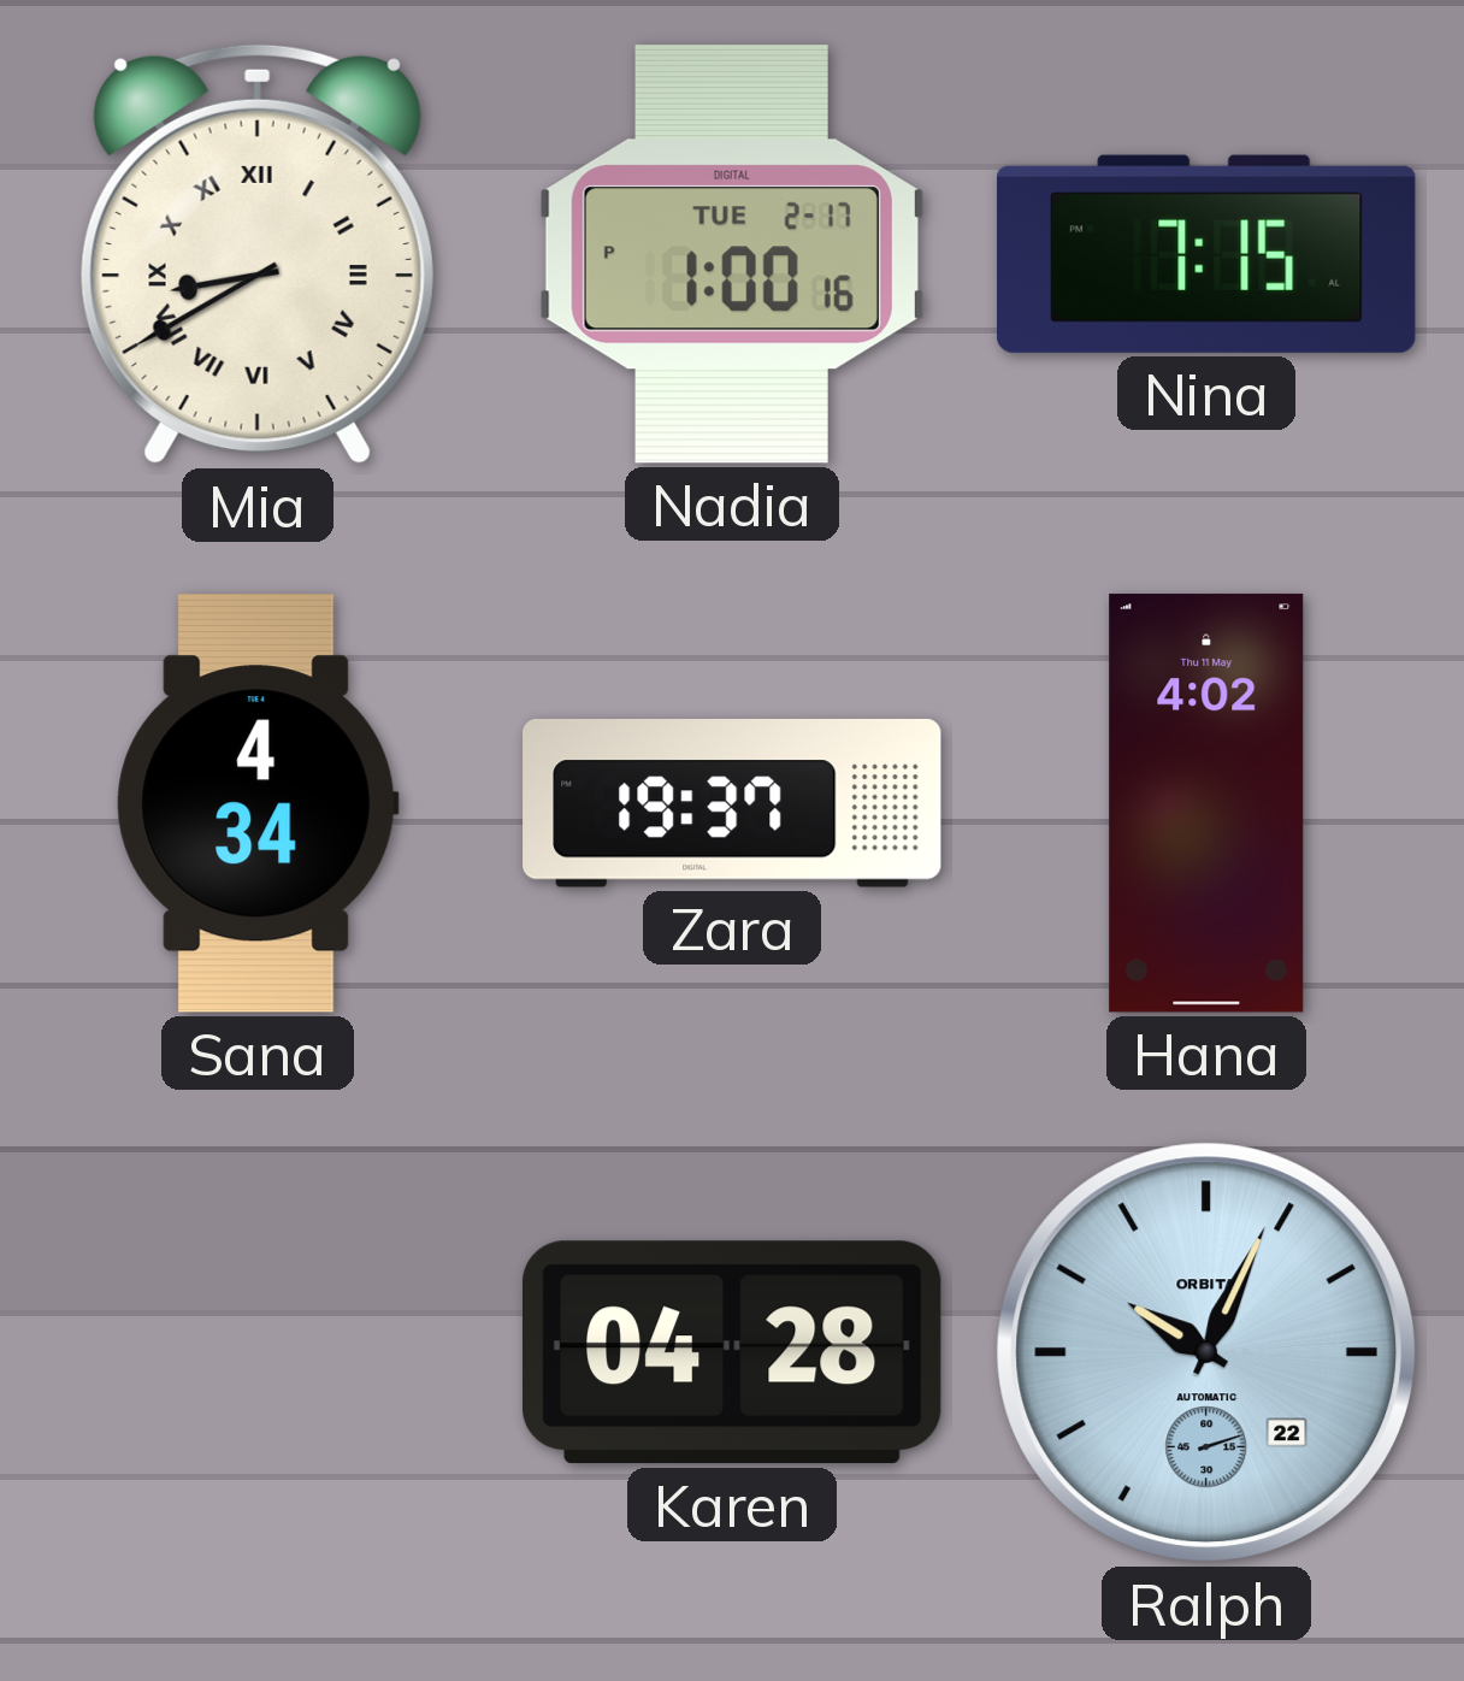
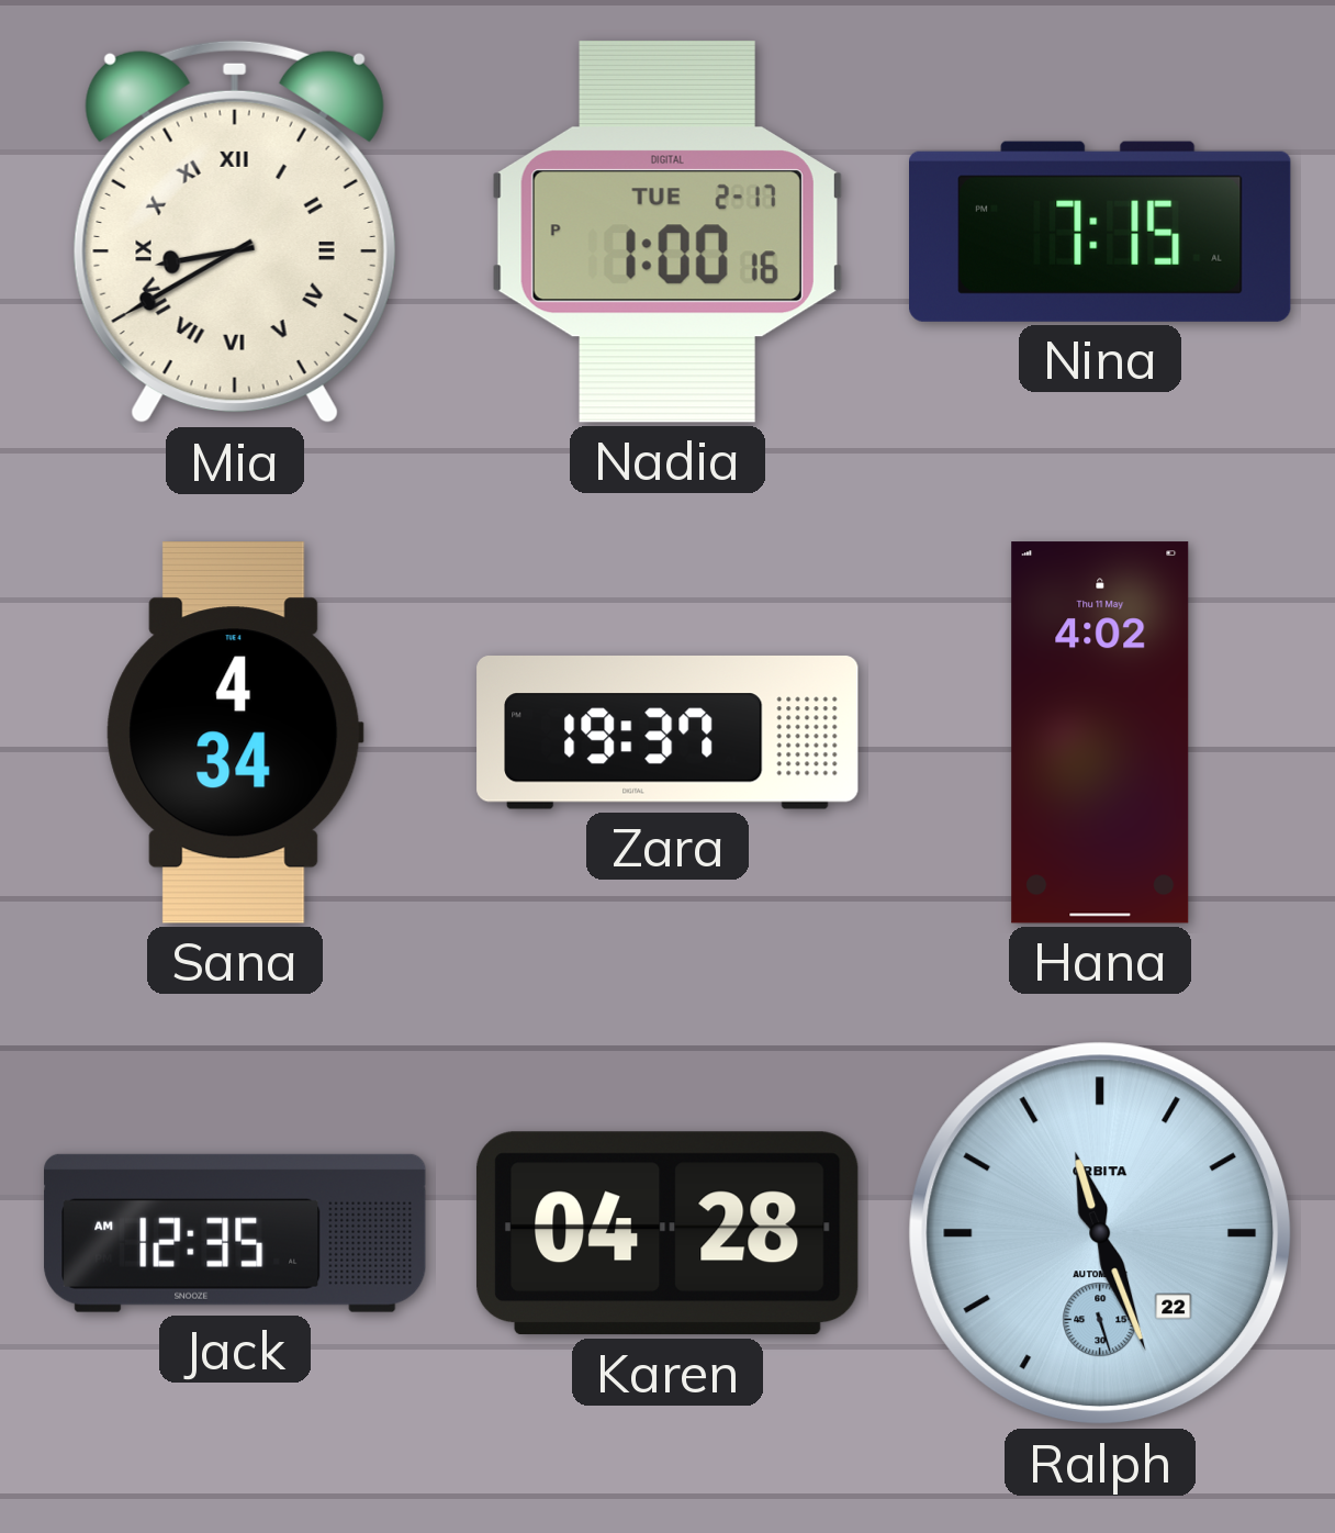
Jack: none -> 12:35
Ralph: 10:04 -> 11:26
